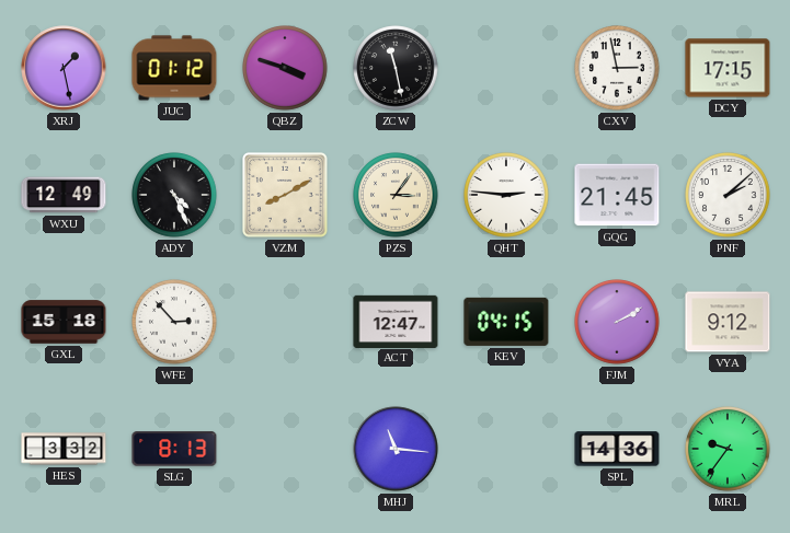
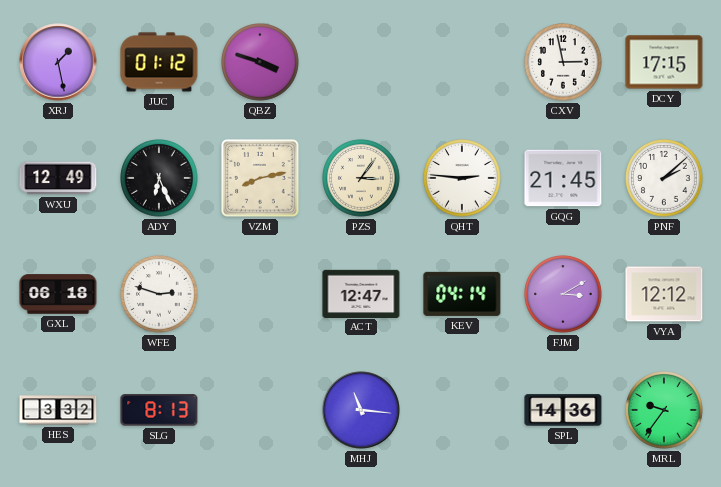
ZCW: 11:28 -> none
ADY: 4:26 -> 6:26
VZM: 8:10 -> 8:13
GXL: 15:18 -> 06:18
WFE: 2:53 -> 2:48
KEV: 04:15 -> 04:14
FJM: 2:10 -> 3:10
VYA: 9:12 -> 12:12
